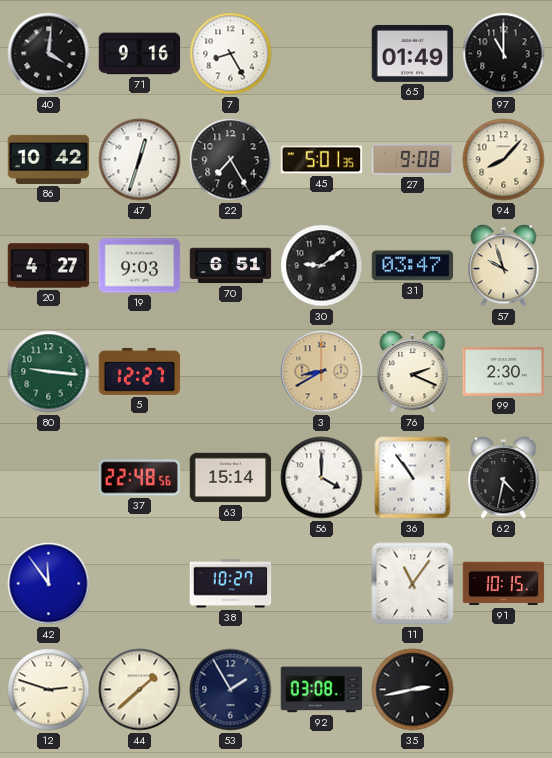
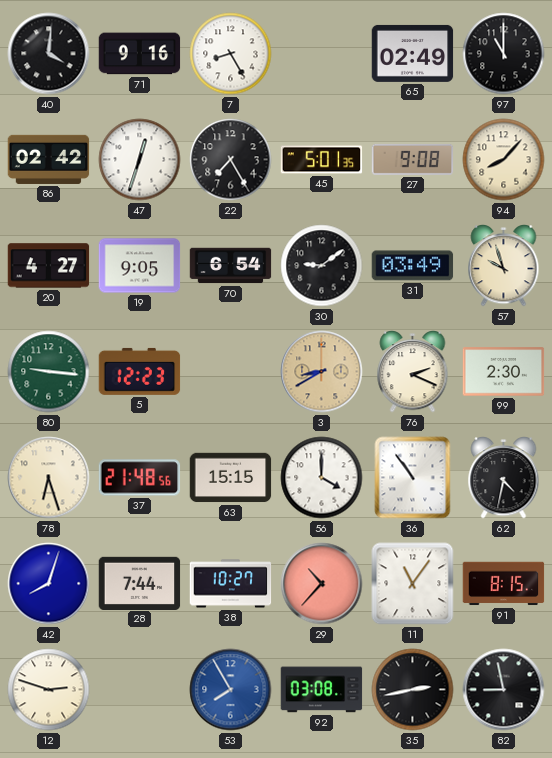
65: 01:49 -> 02:49
86: 10:42 -> 02:42
19: 9:03 -> 9:05
70: 6:51 -> 6:54
31: 03:47 -> 03:49
5: 12:27 -> 12:23
78: none -> 6:27
37: 22:48 -> 21:48
63: 15:14 -> 15:15
42: 11:54 -> 8:03
28: none -> 7:44
29: none -> 10:37
91: 10:15 -> 8:15
44: 1:38 -> none
53: 1:55 -> 7:55
53 dial: navy -> blue
82: none -> 8:58
